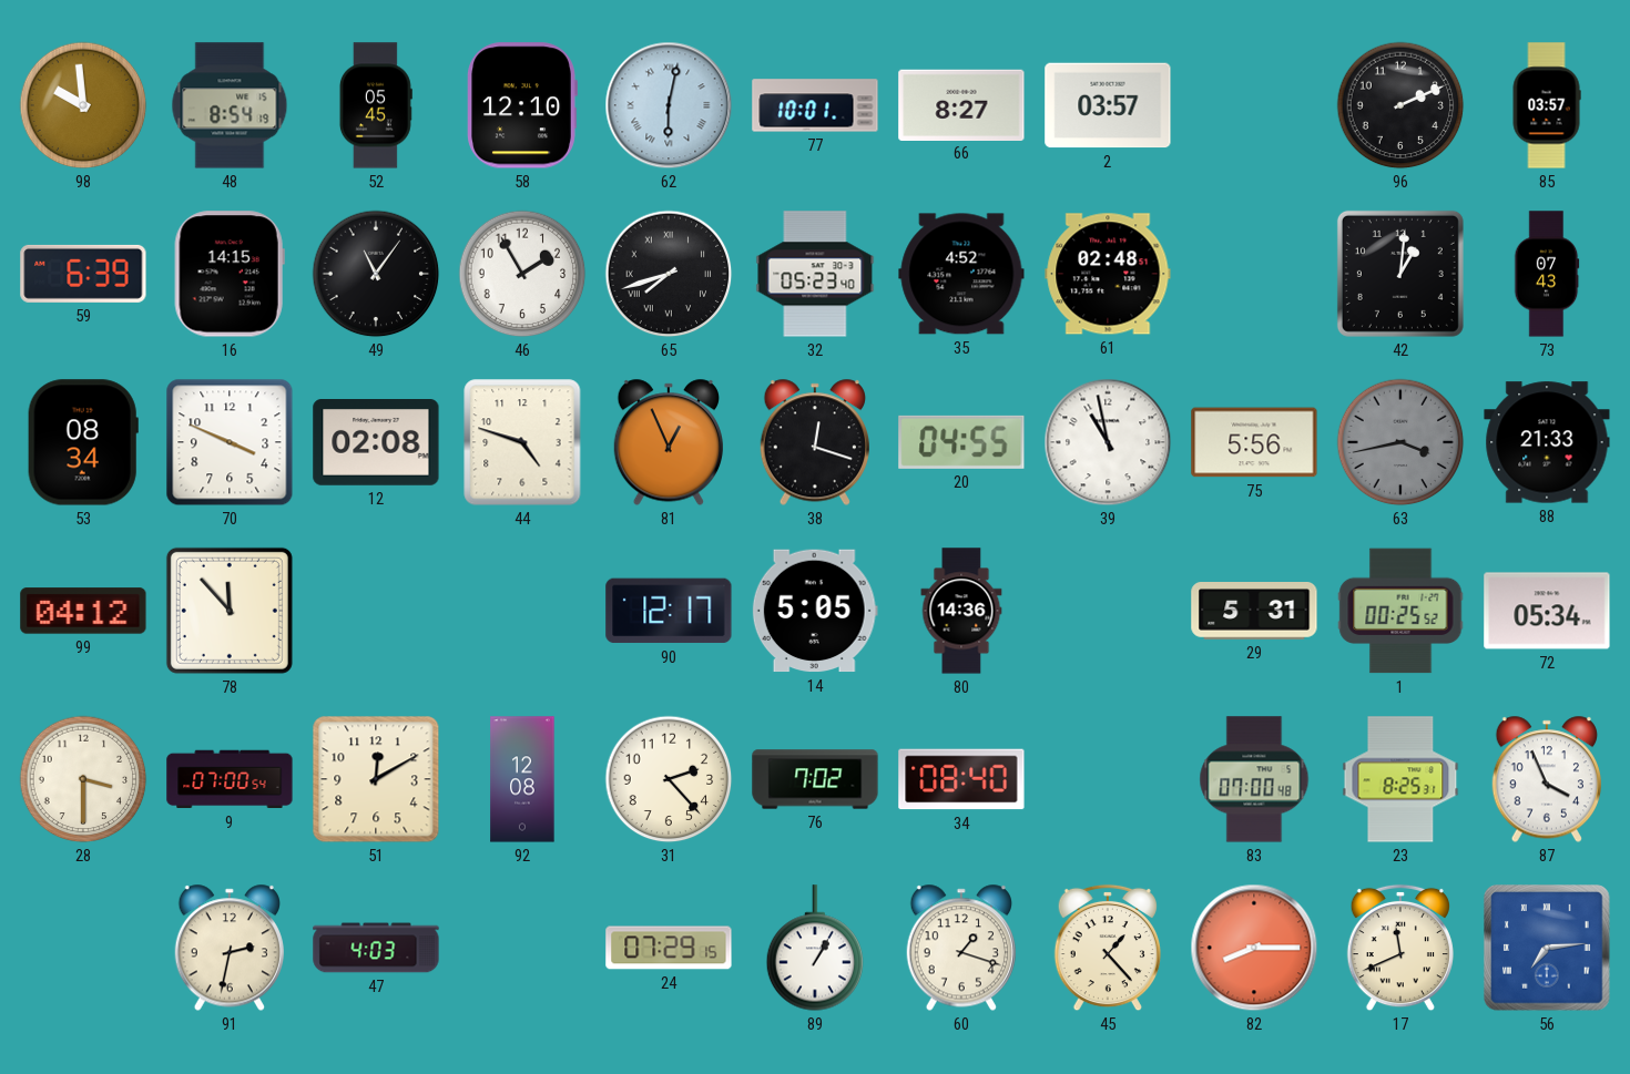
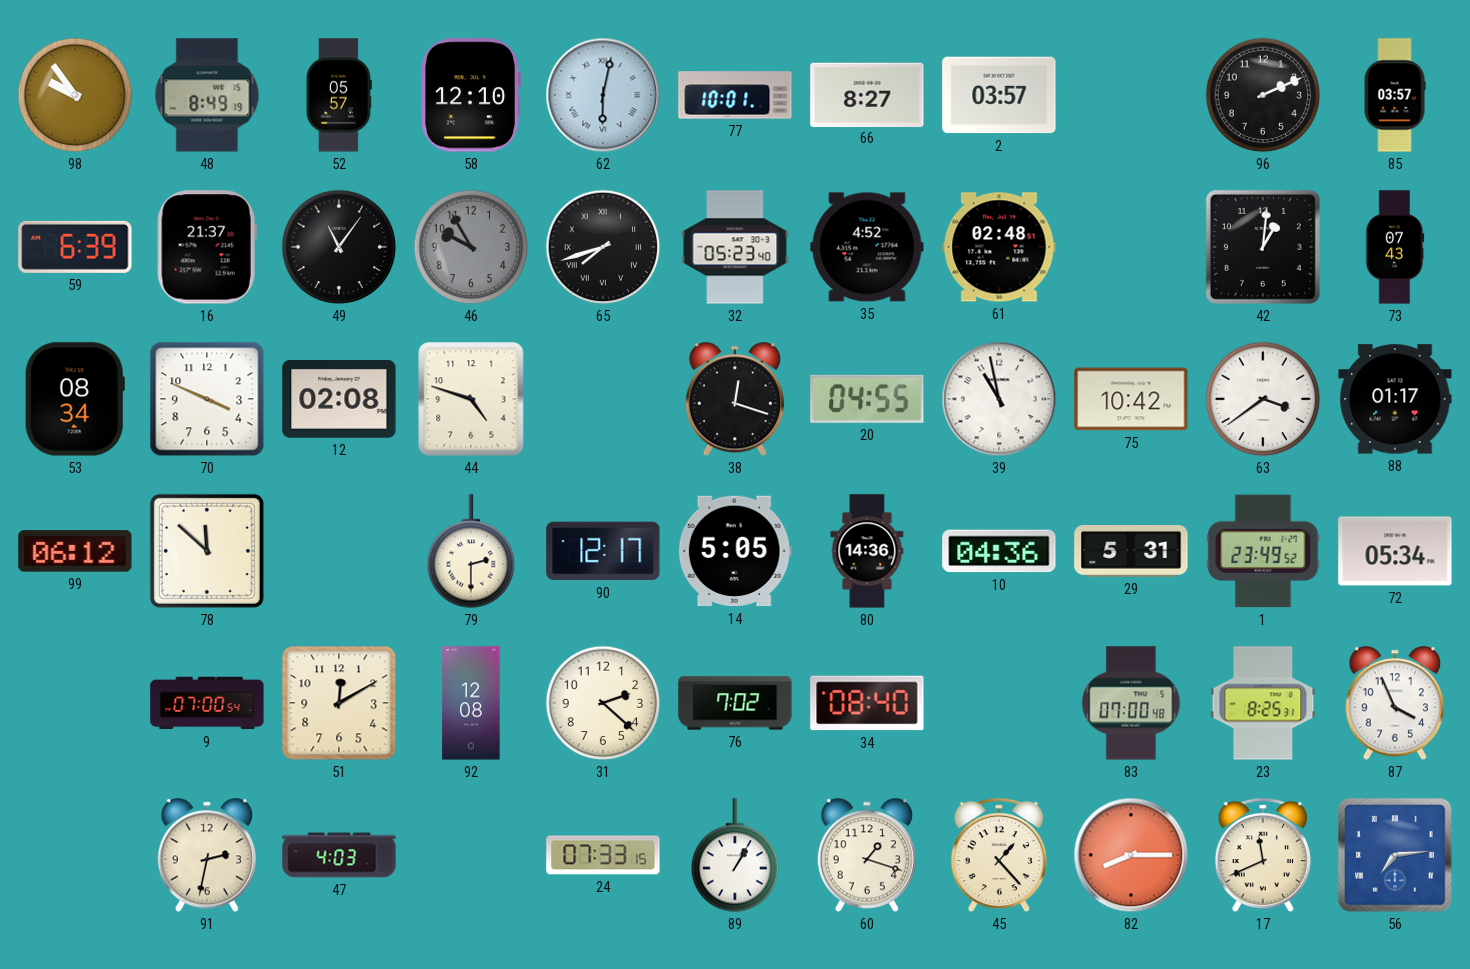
98: 9:59 -> 9:54
48: 8:54 -> 8:49
52: 05:45 -> 05:57
16: 14:15 -> 21:37
46: 1:55 -> 9:55
46 dial: white -> grey
81: 12:56 -> none
75: 5:56 -> 10:42
63: 3:43 -> 3:39
63 dial: grey -> white
88: 21:33 -> 01:17
99: 04:12 -> 06:12
78: 11:53 -> 11:52
79: none -> 2:30
10: none -> 04:36
1: 00:25 -> 23:49
28: 3:30 -> none
31: 2:23 -> 2:22
24: 07:29 -> 07:33
